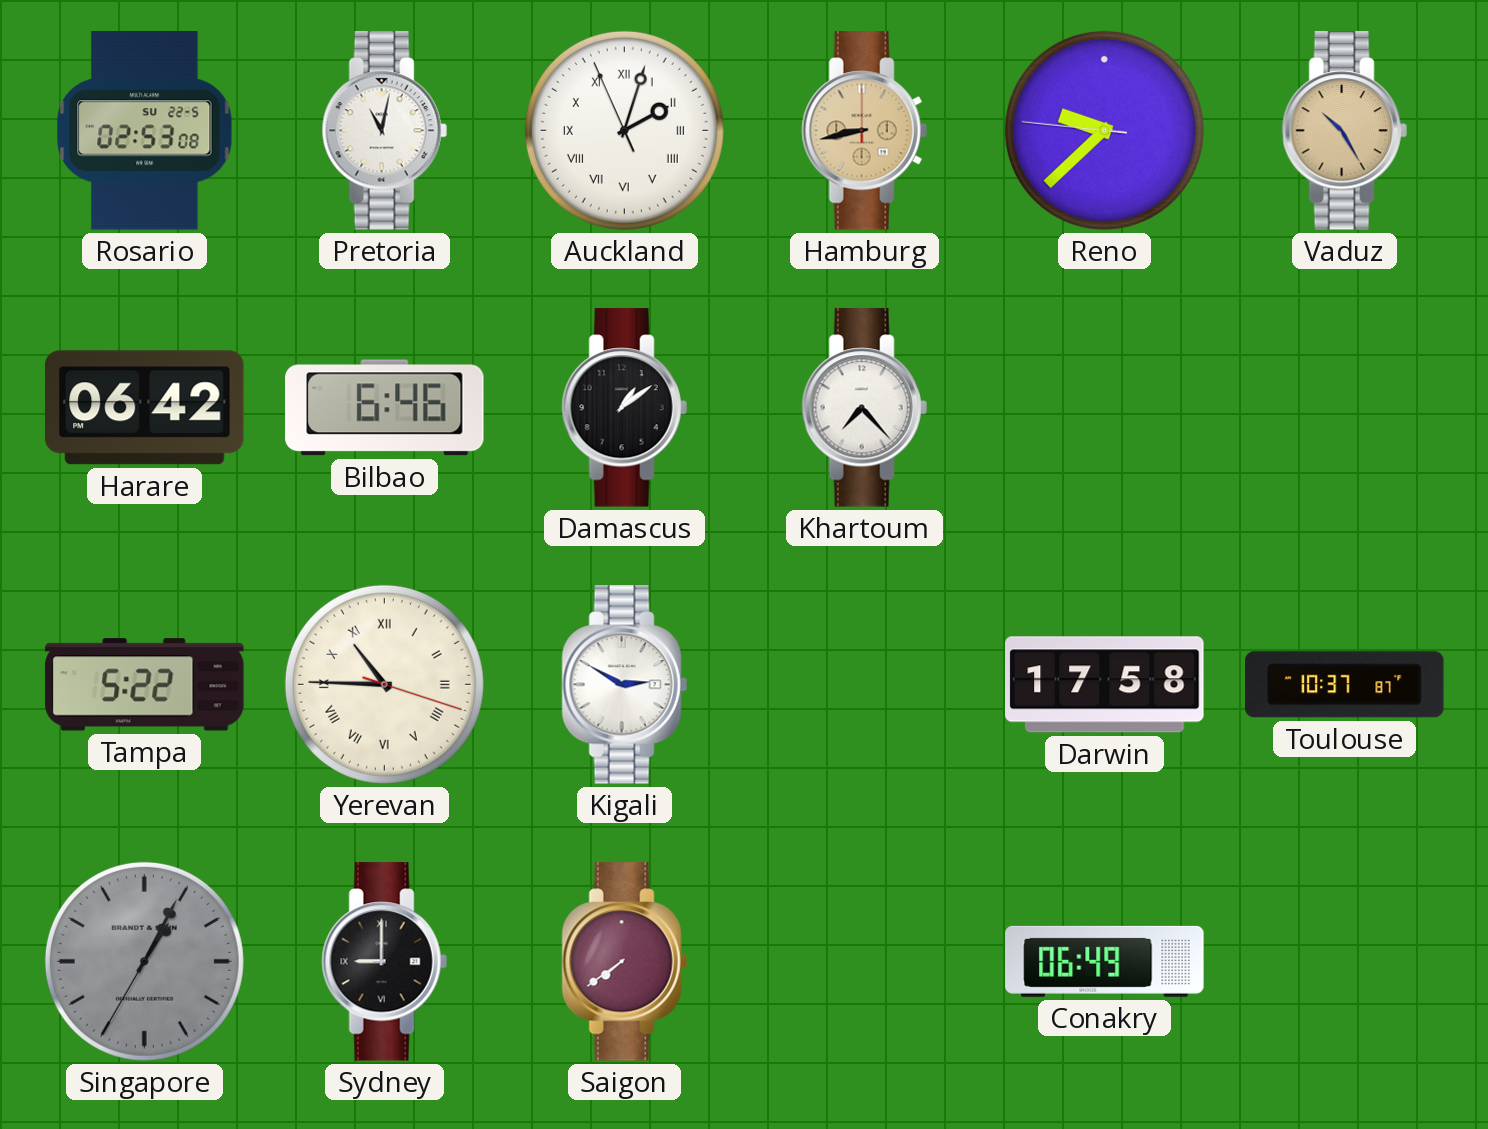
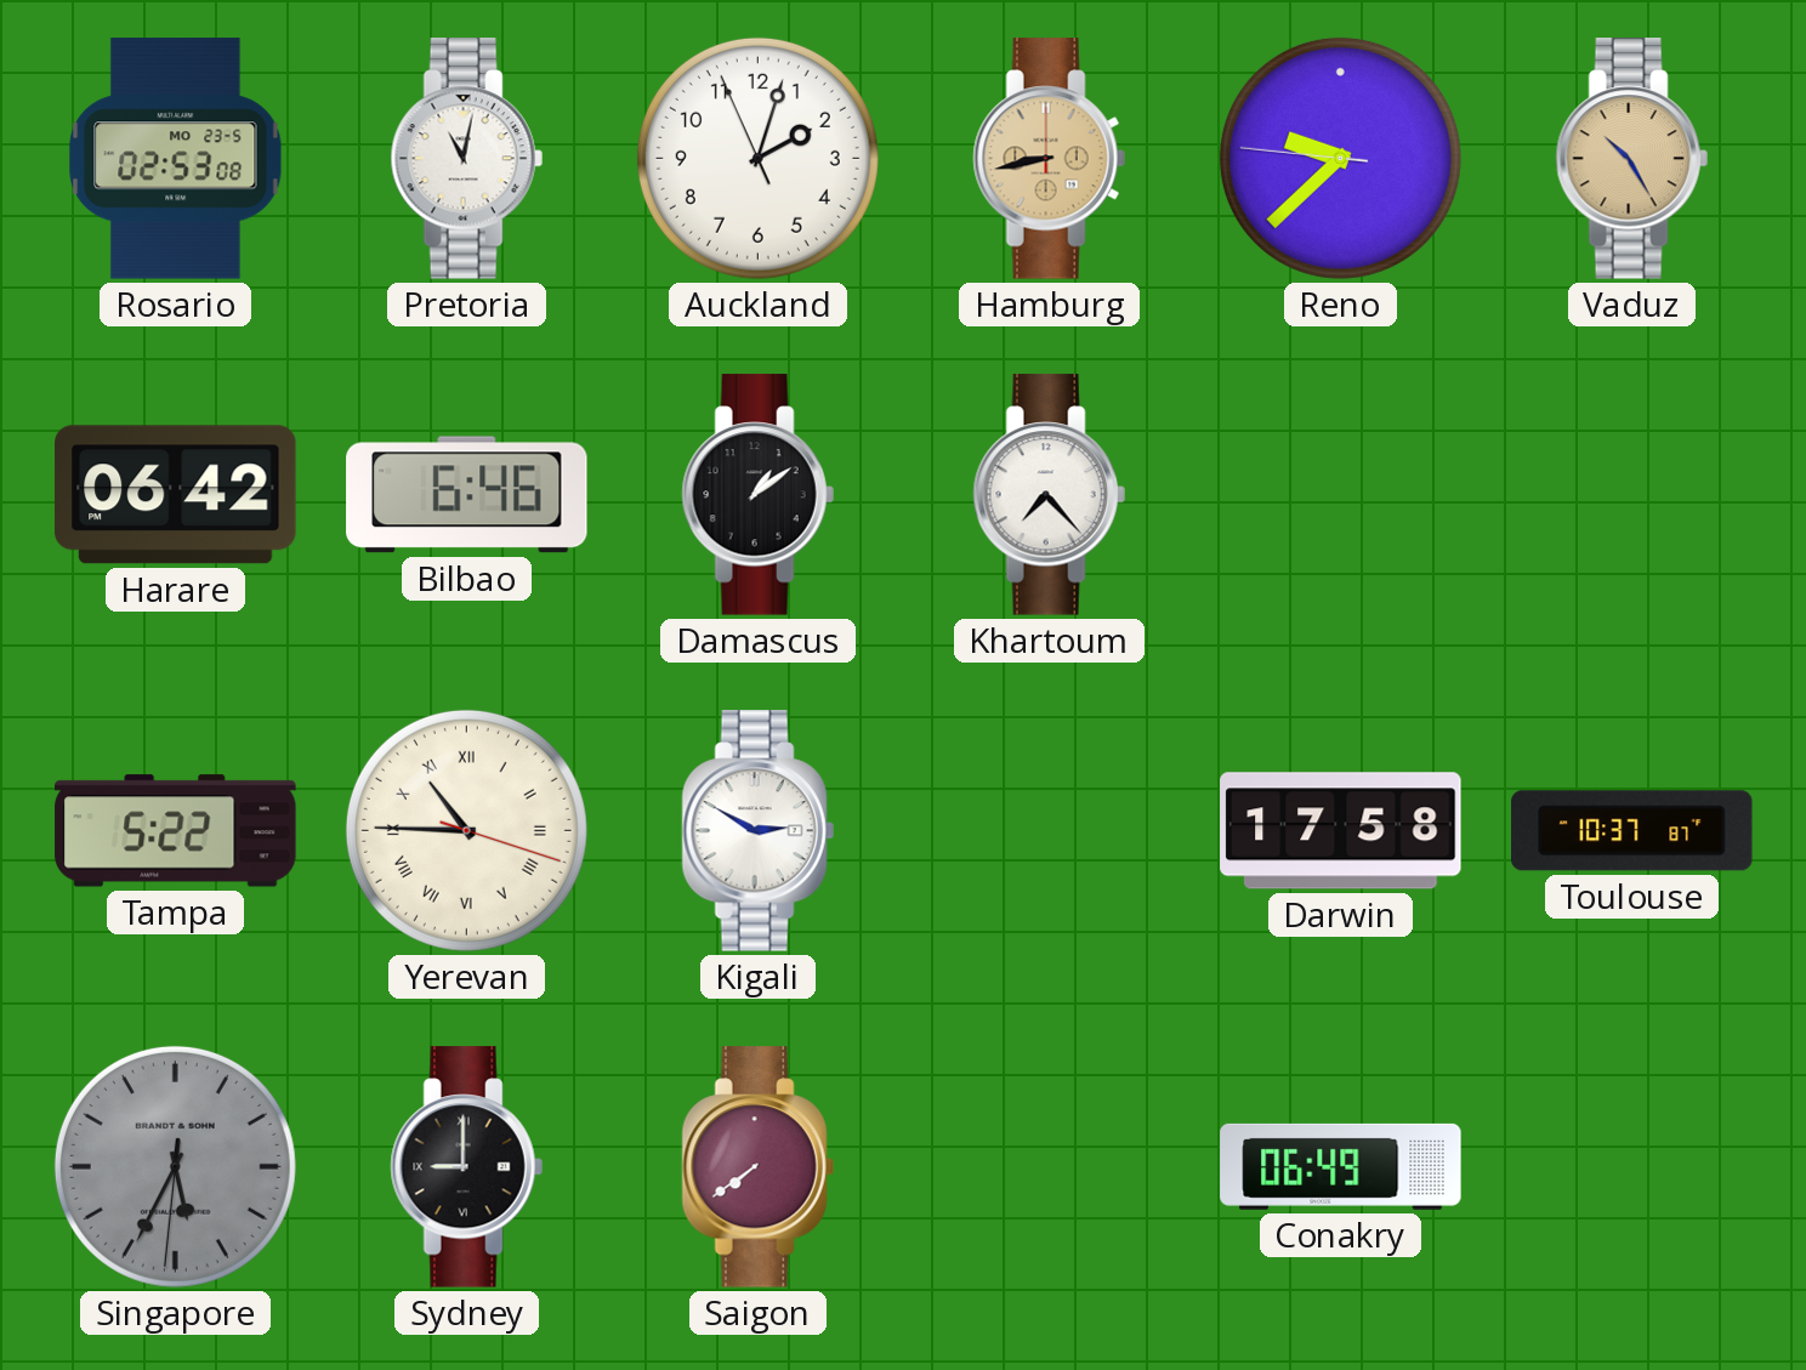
Rosario date: SU 22-5 -> MO 23-5
Auckland numerals: Roman -> Arabic
Singapore: 1:04 -> 5:34
